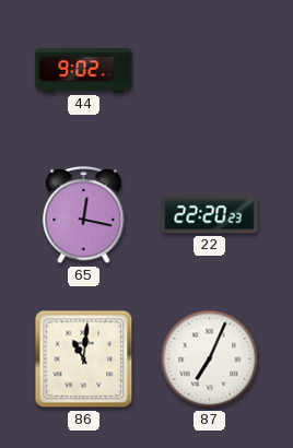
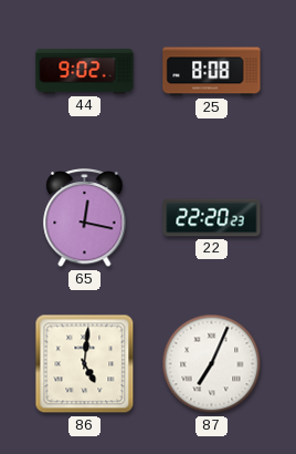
25: none -> 8:08
86: 11:01 -> 5:01
